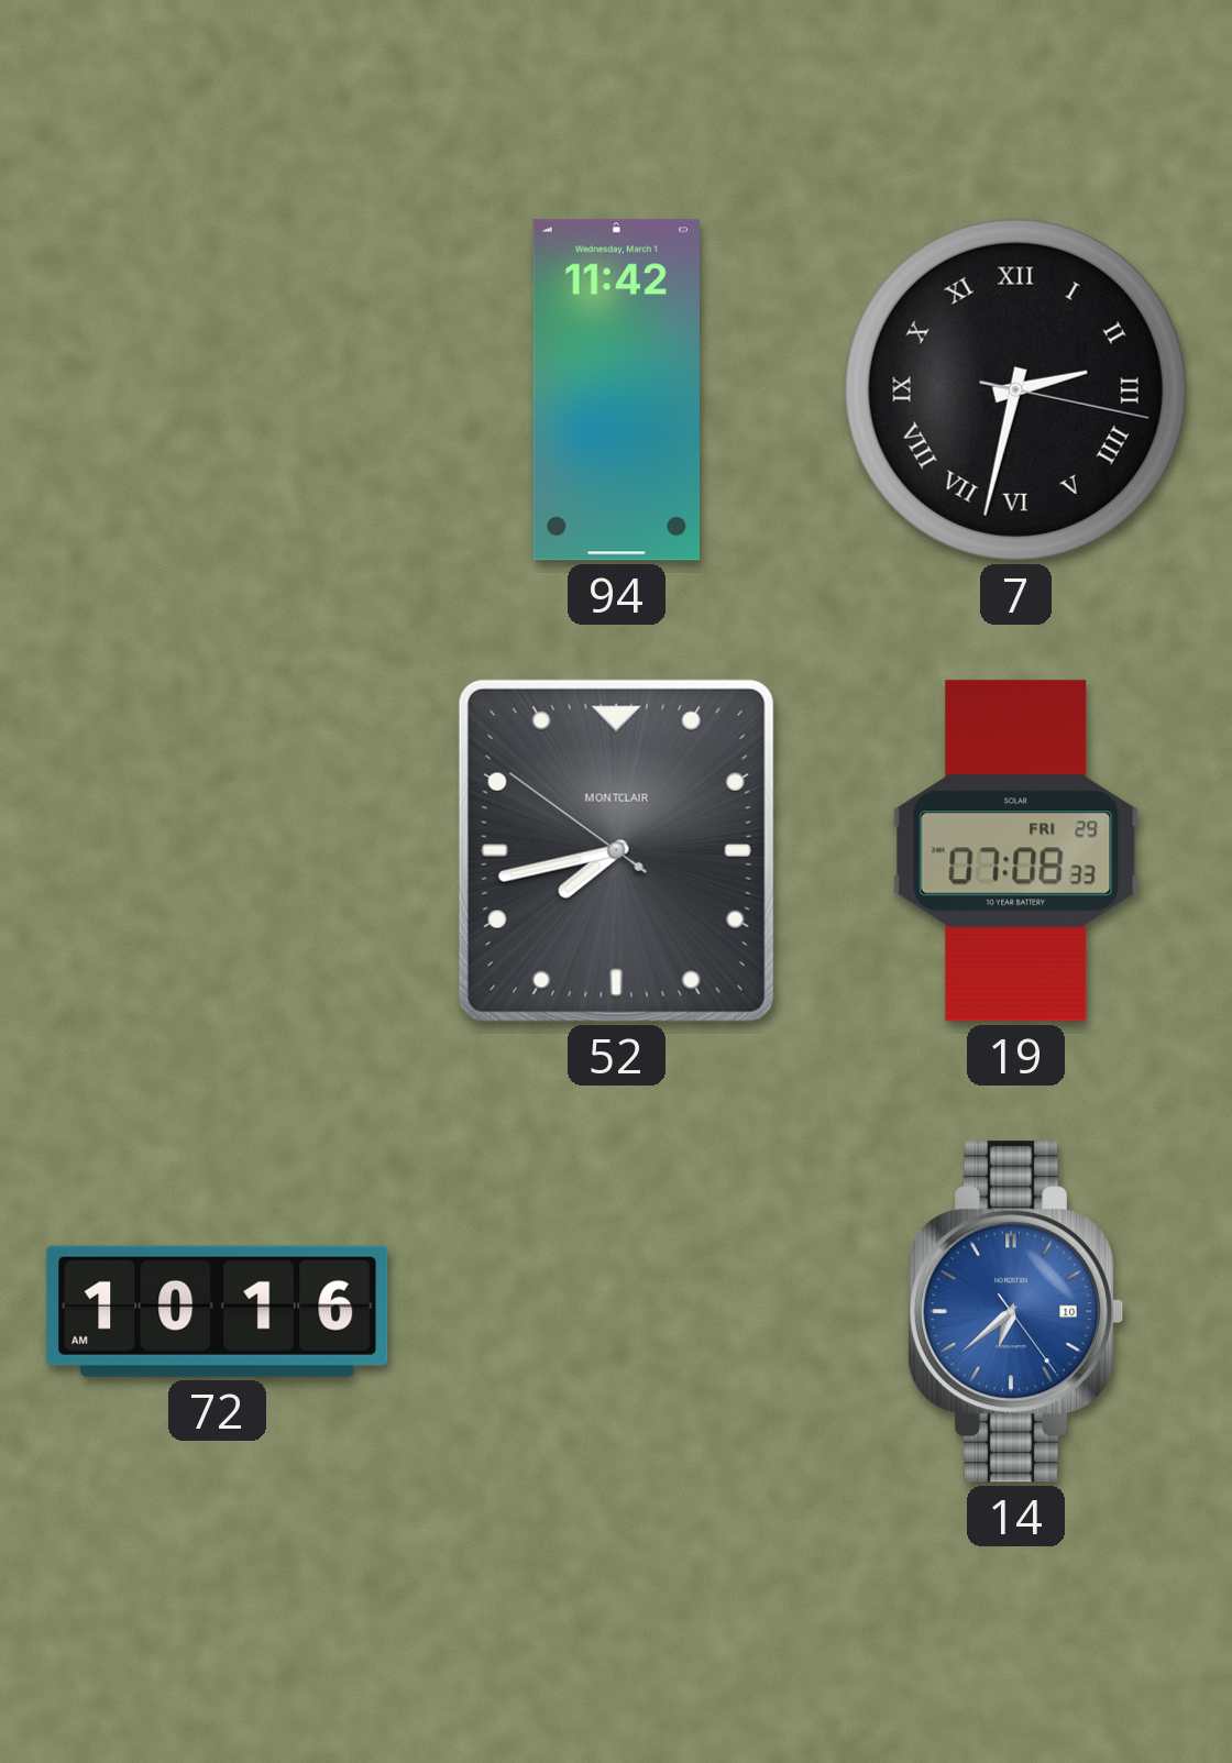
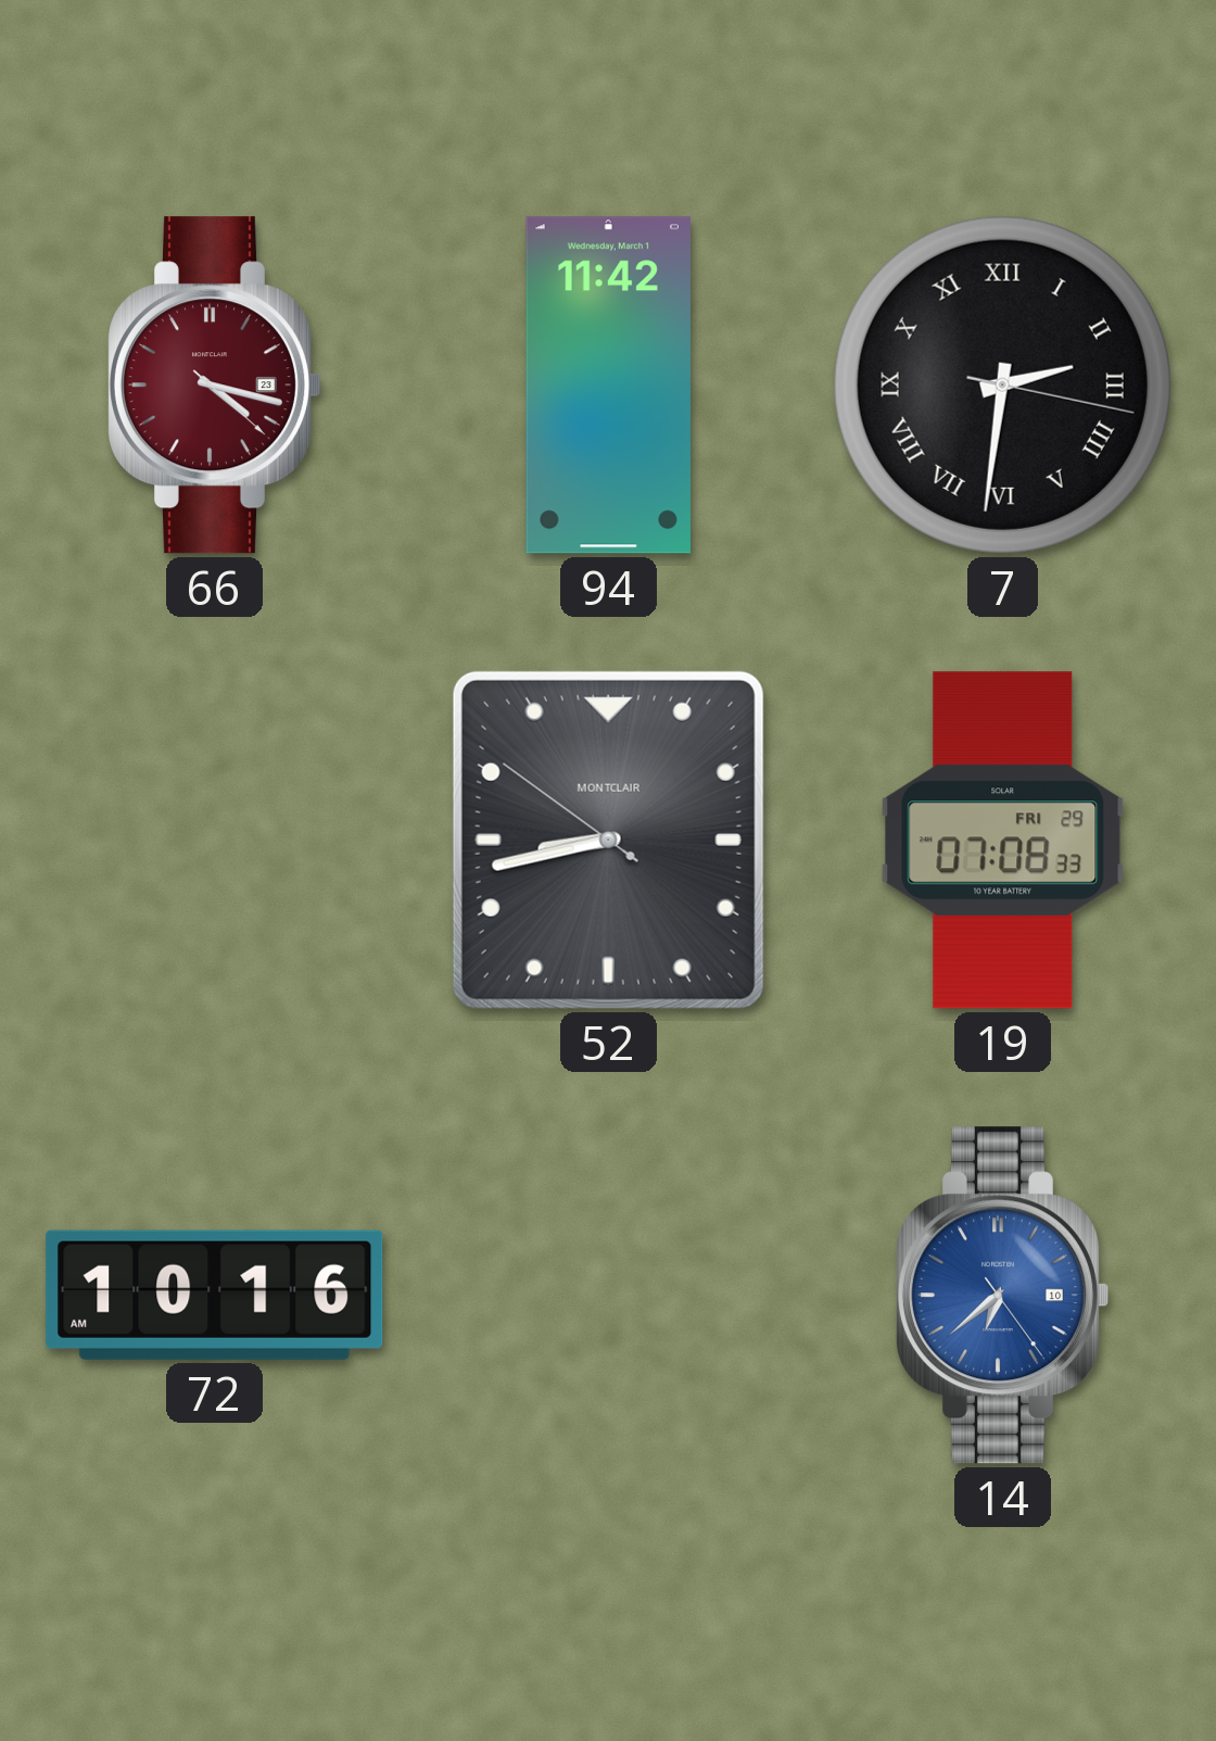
66: none -> 4:17
7: 2:32 -> 2:31
52: 7:42 -> 8:42
